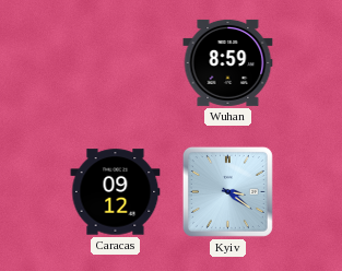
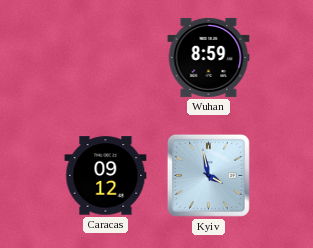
Kyiv: 3:21 -> 3:58
